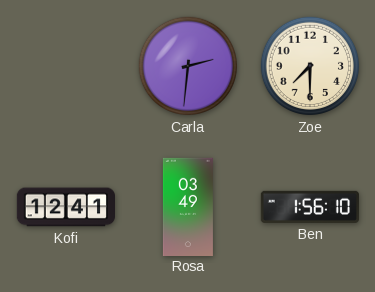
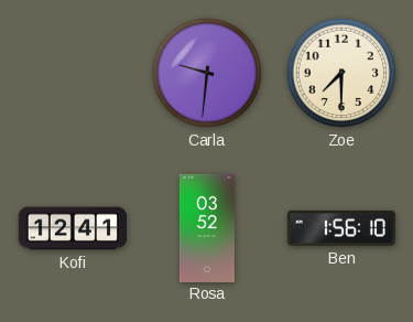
Carla: 2:31 -> 9:31
Rosa: 03:49 -> 03:52
